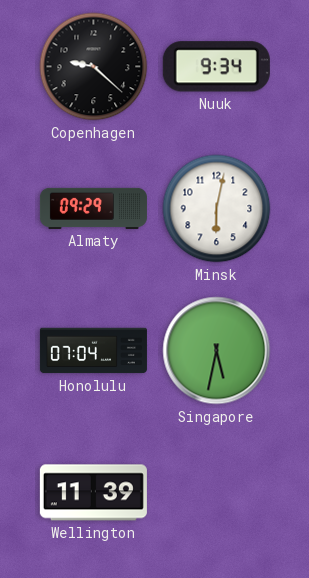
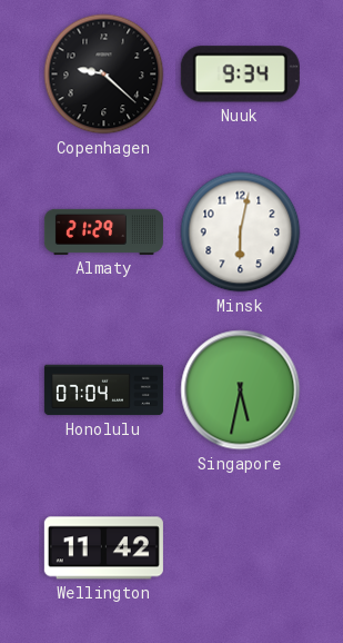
Almaty: 09:29 -> 21:29
Wellington: 11:39 -> 11:42
